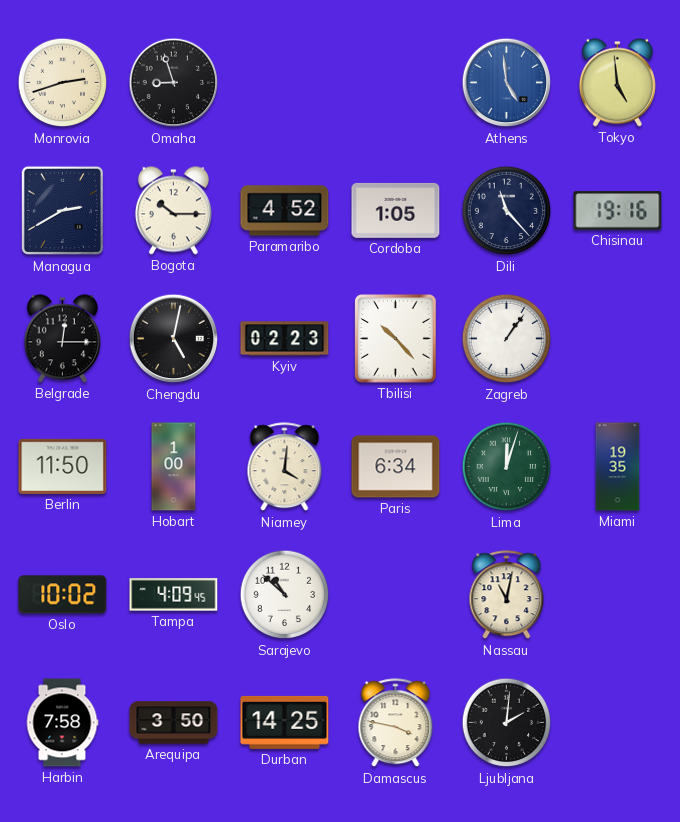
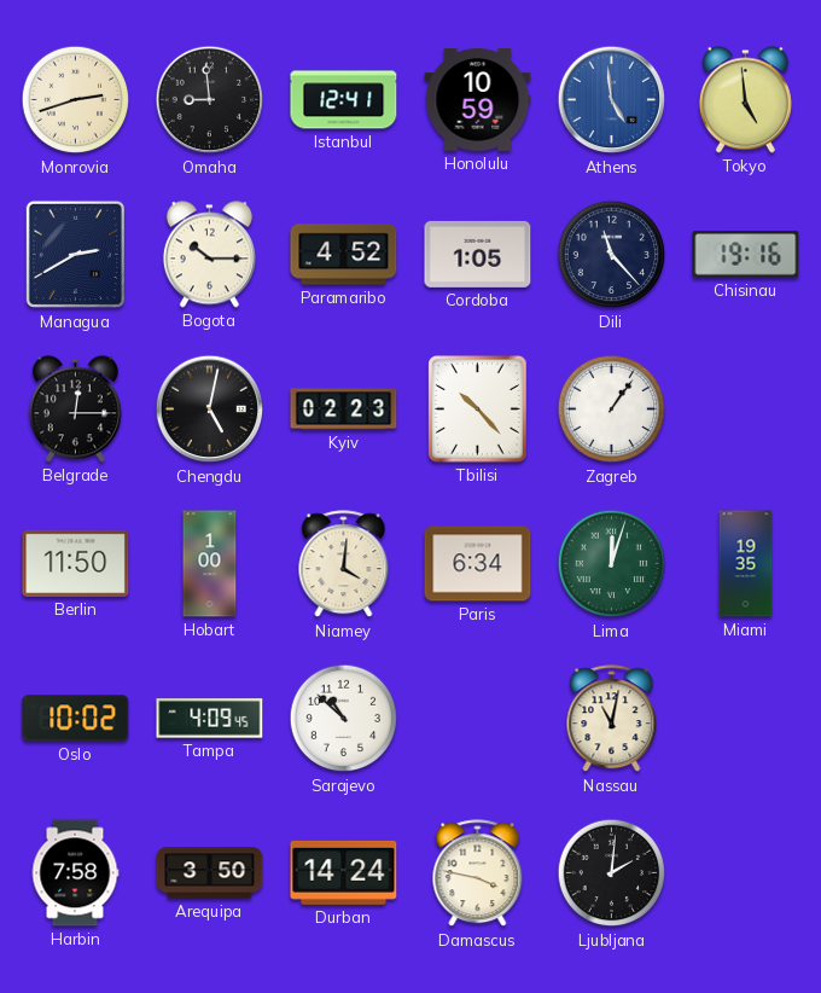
Omaha: 8:57 -> 8:59
Istanbul: none -> 12:41
Honolulu: none -> 10:59
Durban: 14:25 -> 14:24
